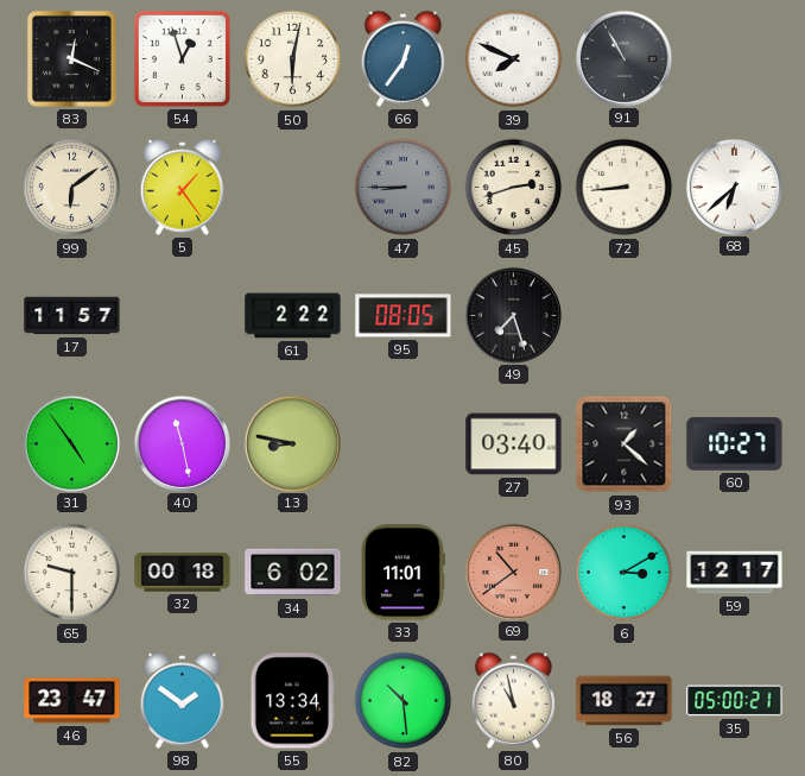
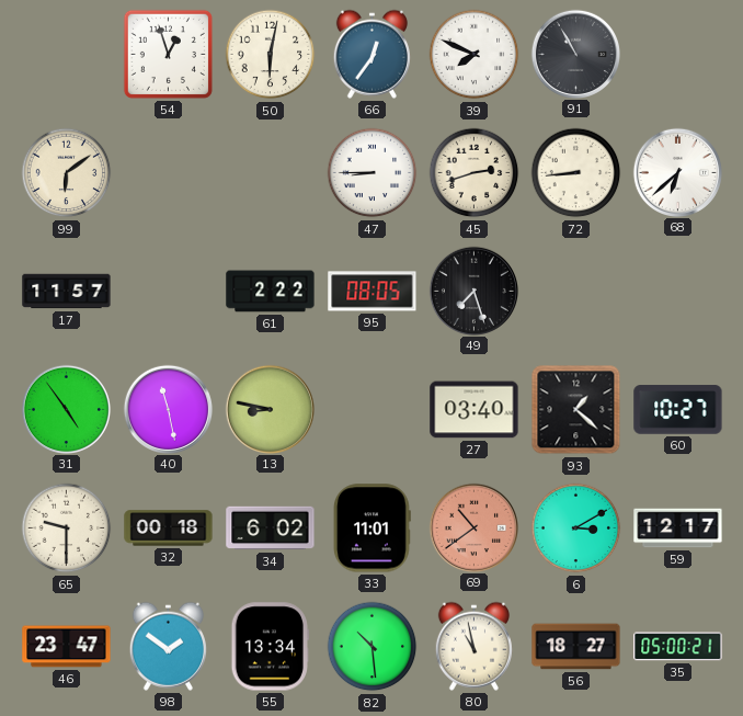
83: 12:19 -> none
5: 1:24 -> none
47 dial: grey -> white
